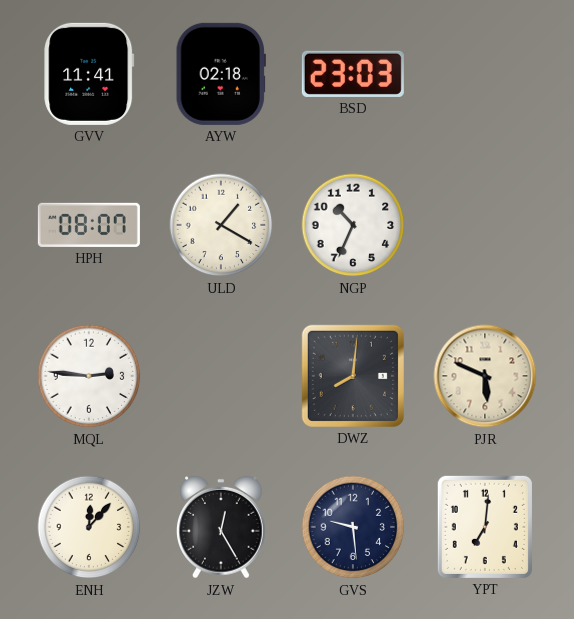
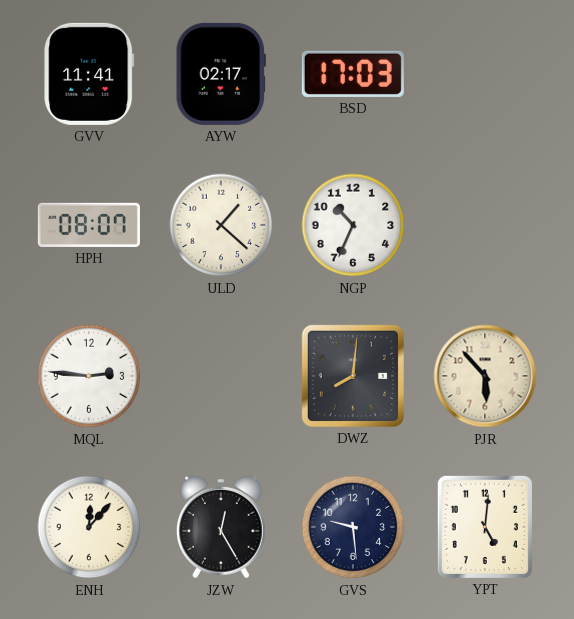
AYW: 02:18 -> 02:17
BSD: 23:03 -> 17:03
ULD: 1:20 -> 1:22
PJR: 5:49 -> 5:53
YPT: 7:01 -> 5:01
